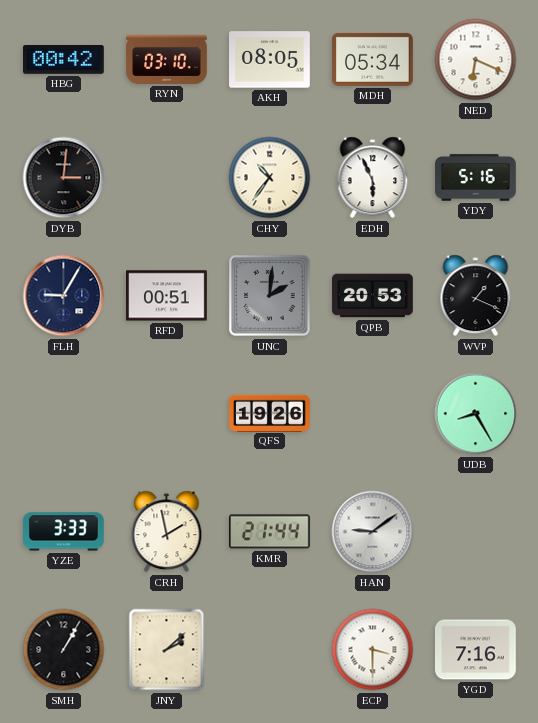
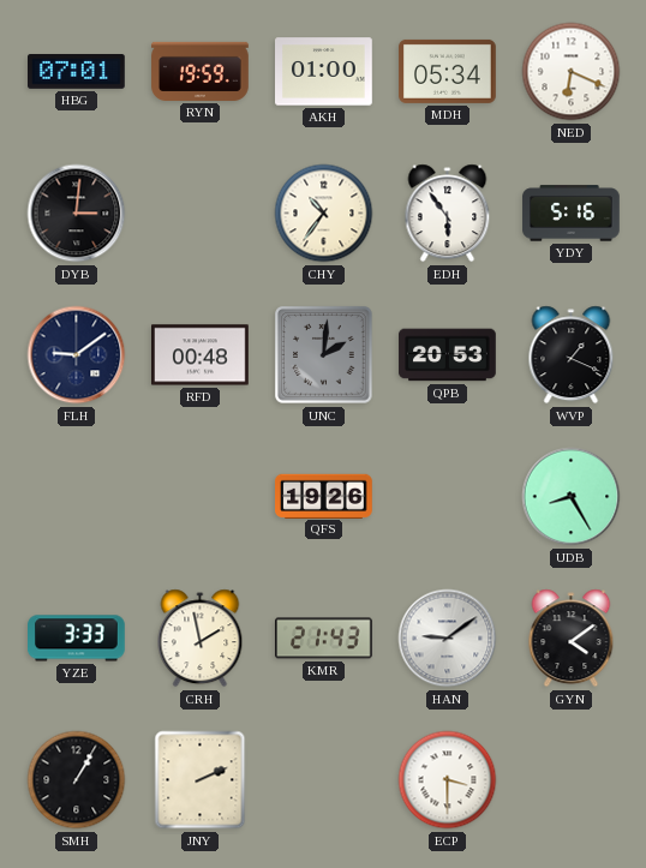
HBG: 00:42 -> 07:01
RYN: 03:10 -> 19:59
AKH: 08:05 -> 01:00
EDH: 5:56 -> 5:54
FLH: 9:05 -> 9:09
RFD: 00:51 -> 00:48
KMR: 21:44 -> 21:43
GYN: none -> 4:09
JNY: 2:08 -> 2:11
YGD: 7:16 -> none
